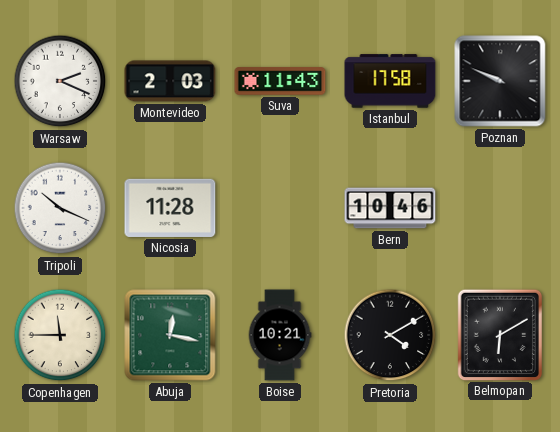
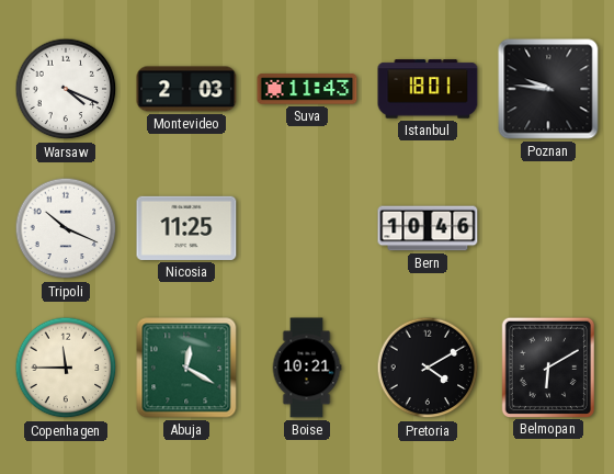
Warsaw: 2:19 -> 4:19
Istanbul: 17:58 -> 18:01
Poznan: 9:49 -> 9:46
Nicosia: 11:28 -> 11:25
Abuja: 12:17 -> 12:20
